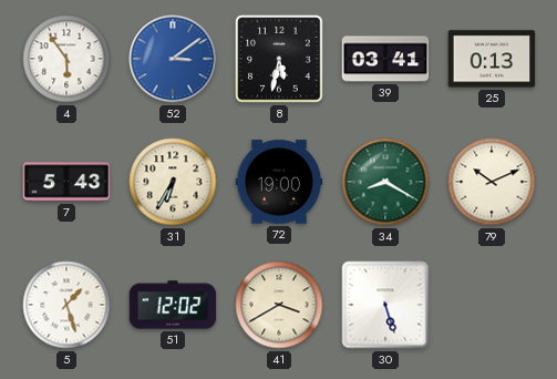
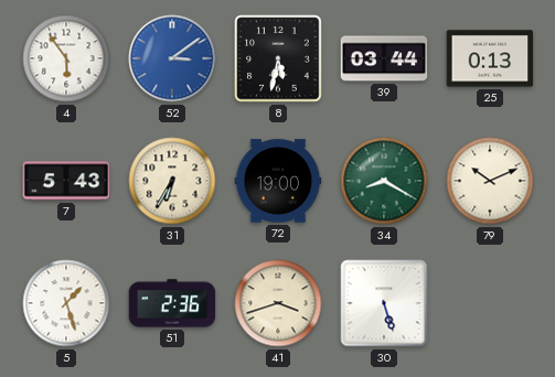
39: 03:41 -> 03:44
51: 12:02 -> 2:36
41: 3:40 -> 3:42
